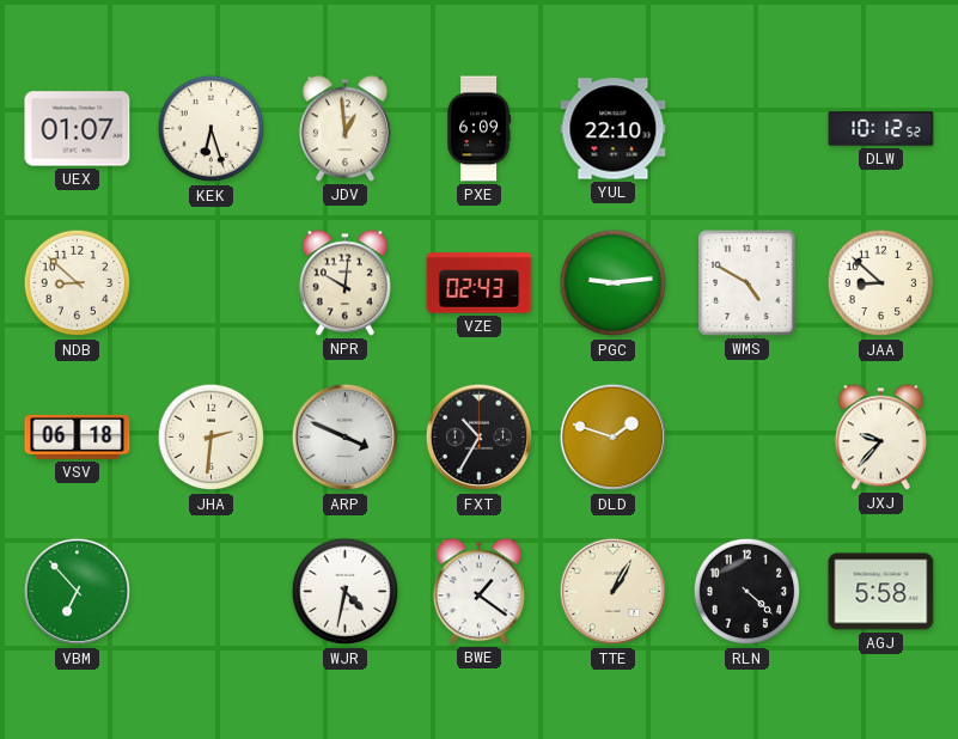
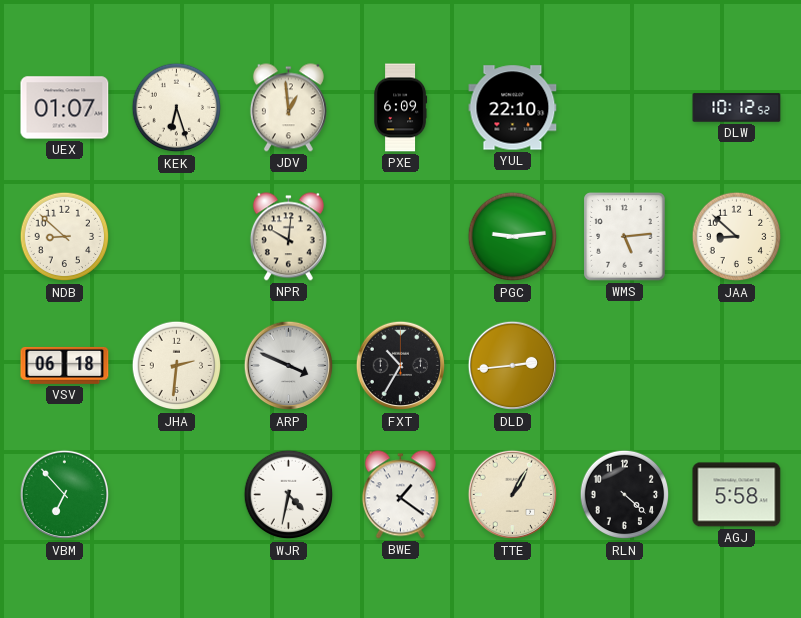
VZE: 02:43 -> none
WMS: 4:50 -> 5:14
DLD: 1:48 -> 2:44
JXJ: 9:37 -> none
